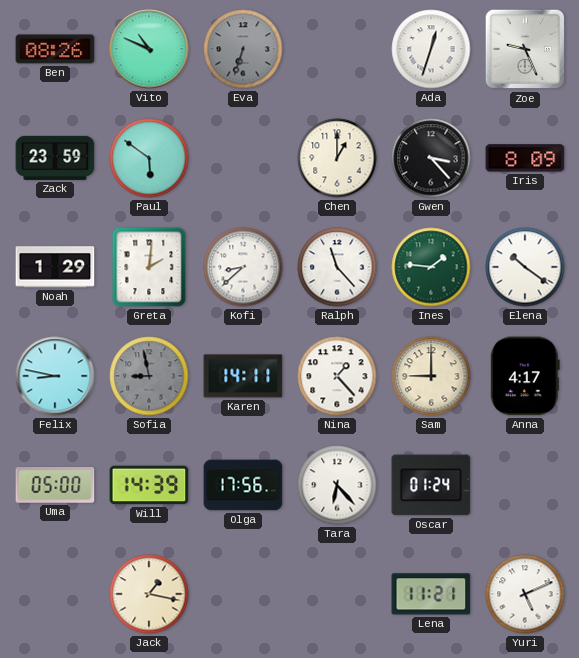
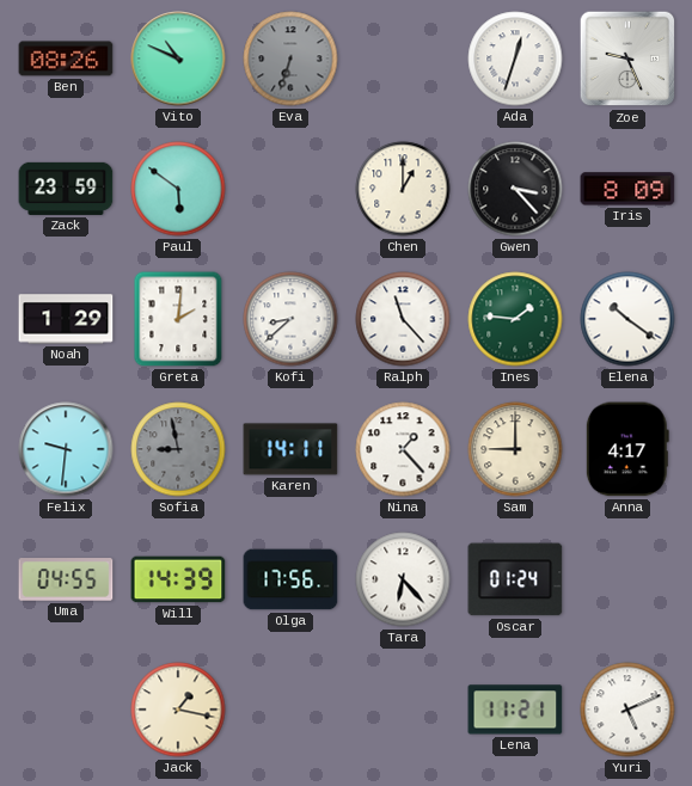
Felix: 8:47 -> 9:31
Uma: 05:00 -> 04:55
